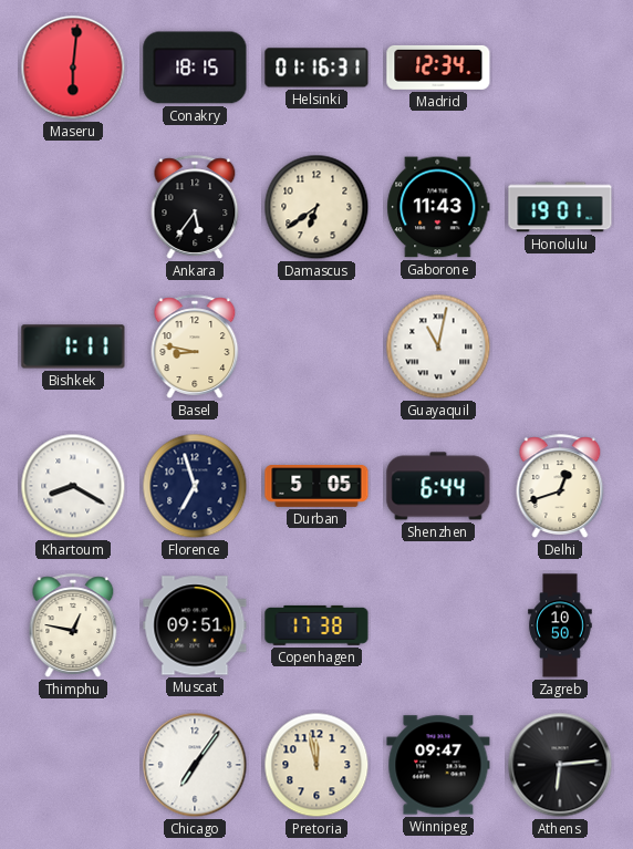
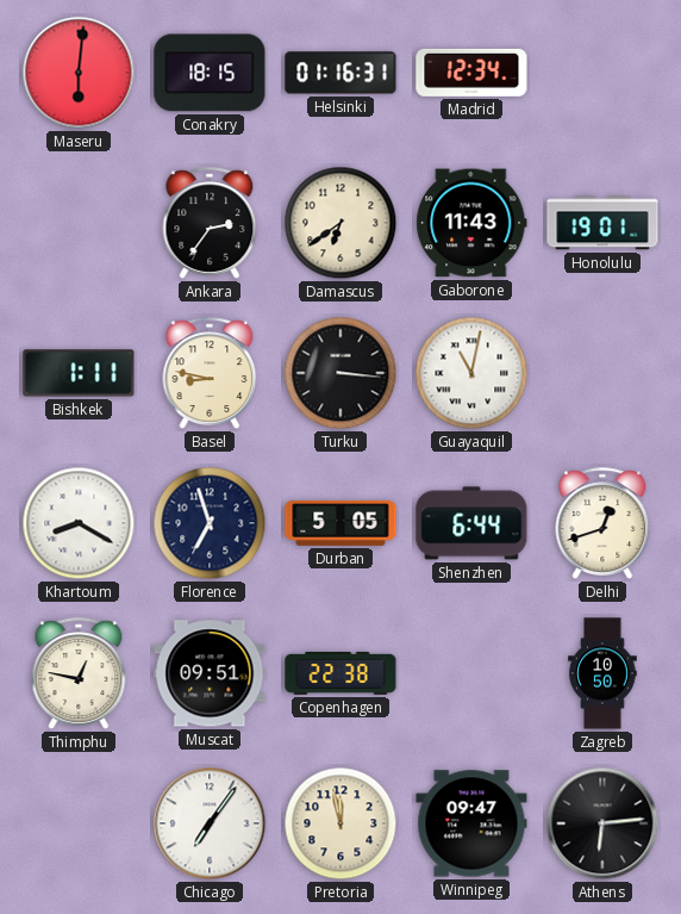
Ankara: 5:36 -> 2:36
Turku: none -> 3:16
Copenhagen: 17:38 -> 22:38
